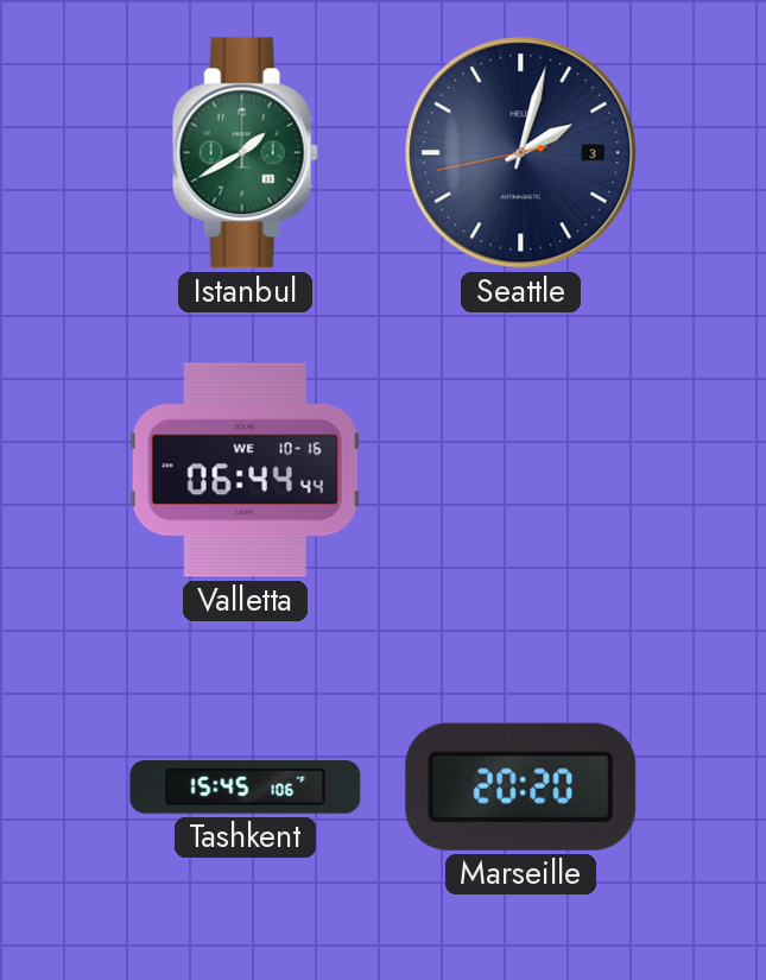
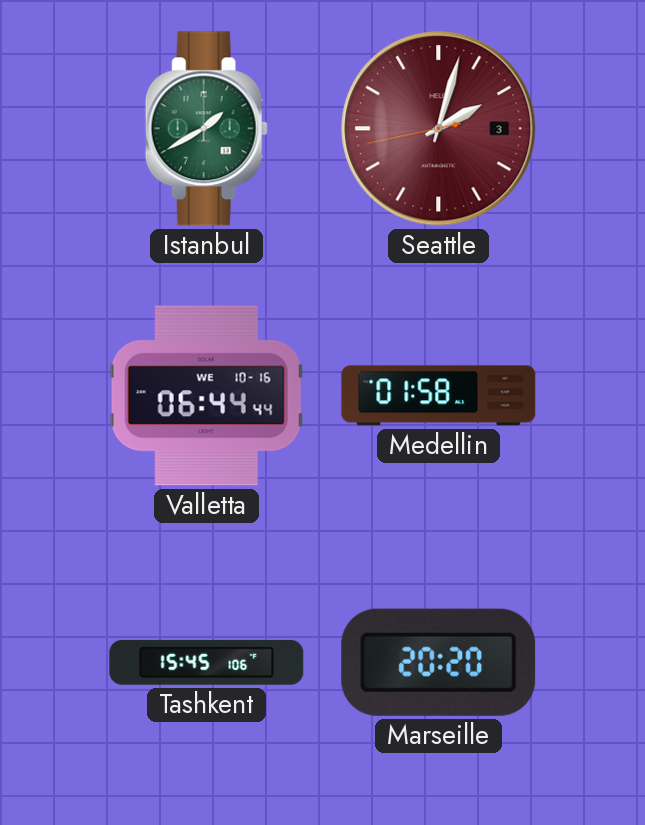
Seattle dial: navy -> burgundy
Medellin: none -> 01:58
